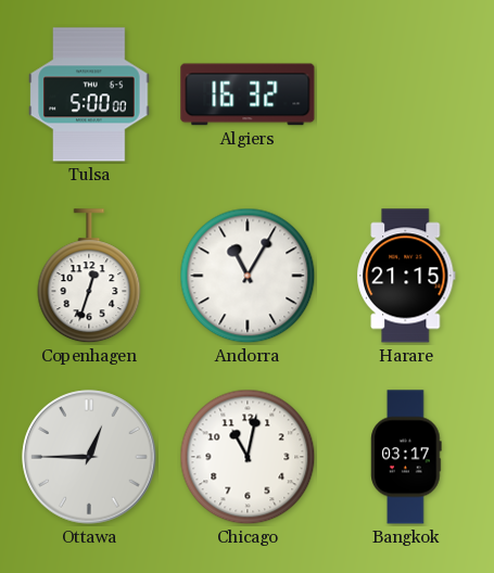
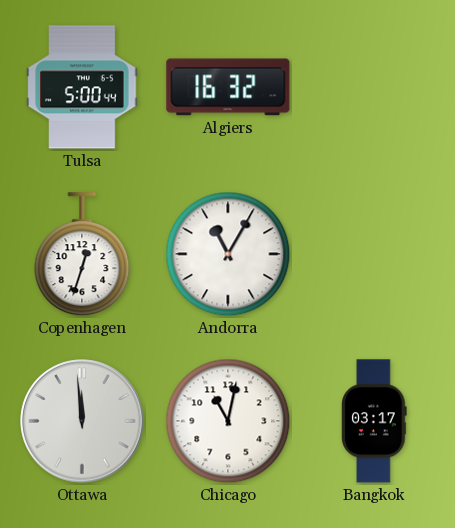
Tulsa: 5:00:00 -> 5:00:44
Harare: 21:15 -> none
Ottawa: 12:45 -> 11:59
